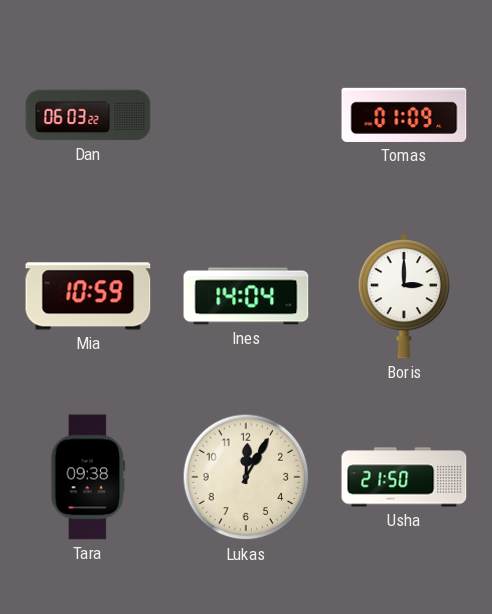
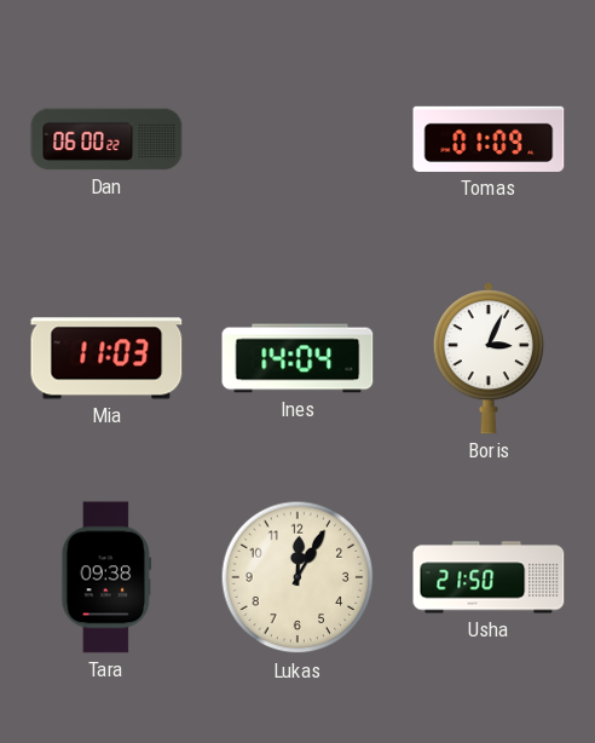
Dan: 06:03 -> 06:00
Mia: 10:59 -> 11:03
Boris: 3:00 -> 3:04
